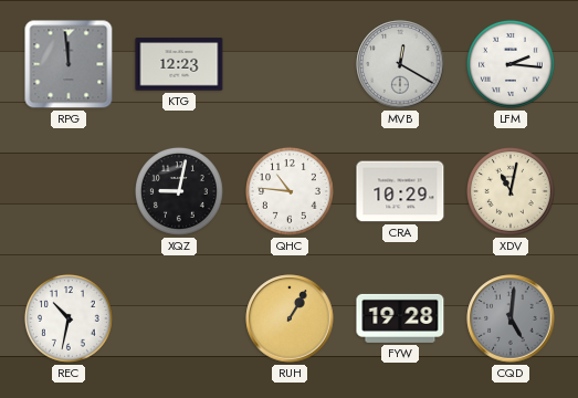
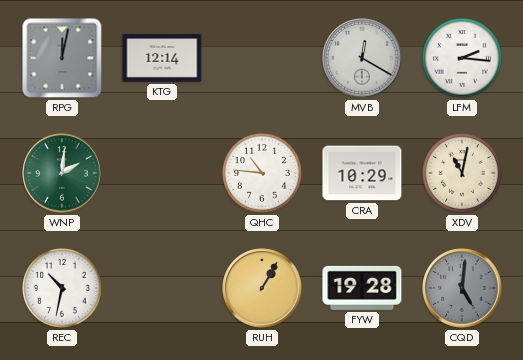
RPG: 11:59 -> 12:02
KTG: 12:23 -> 12:14
WNP: none -> 2:01
XQZ: 9:02 -> none
